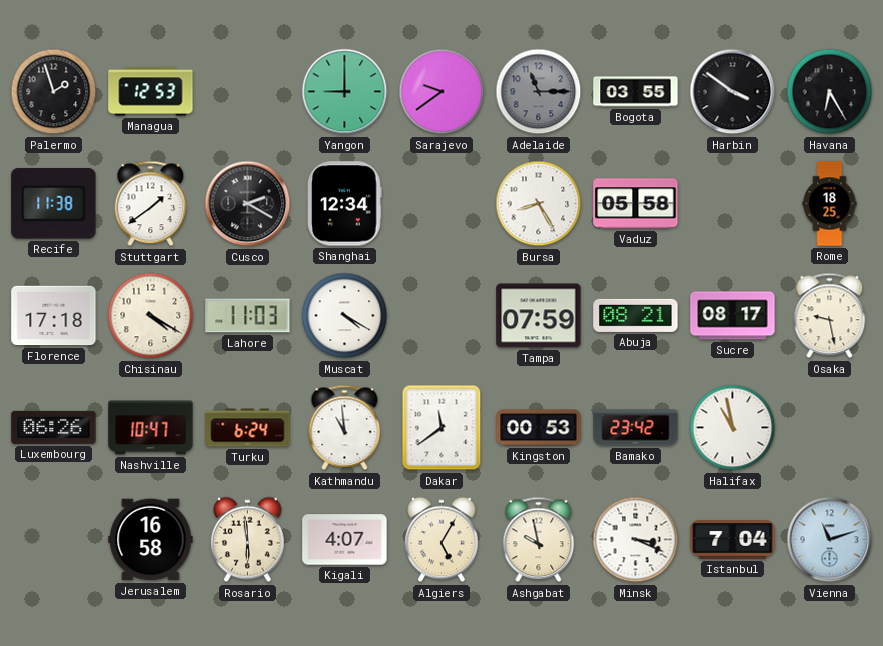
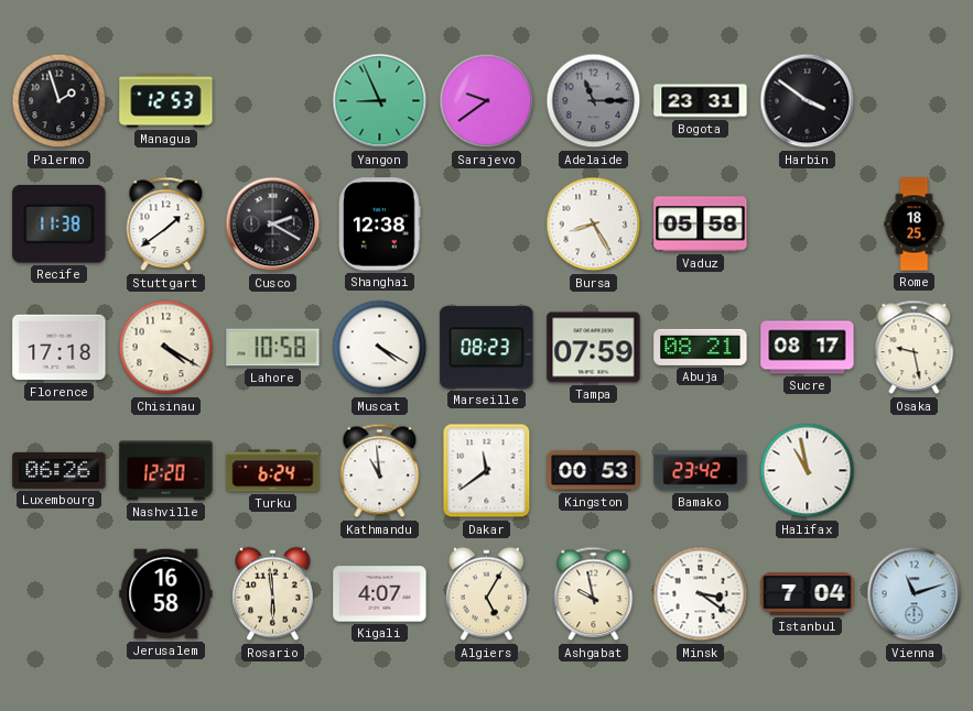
Yangon: 9:00 -> 8:56
Bogota: 03:55 -> 23:31
Havana: 6:25 -> none
Shanghai: 12:34 -> 12:38
Lahore: 11:03 -> 10:58
Marseille: none -> 08:23
Nashville: 10:47 -> 12:20
Minsk: 3:19 -> 3:21
